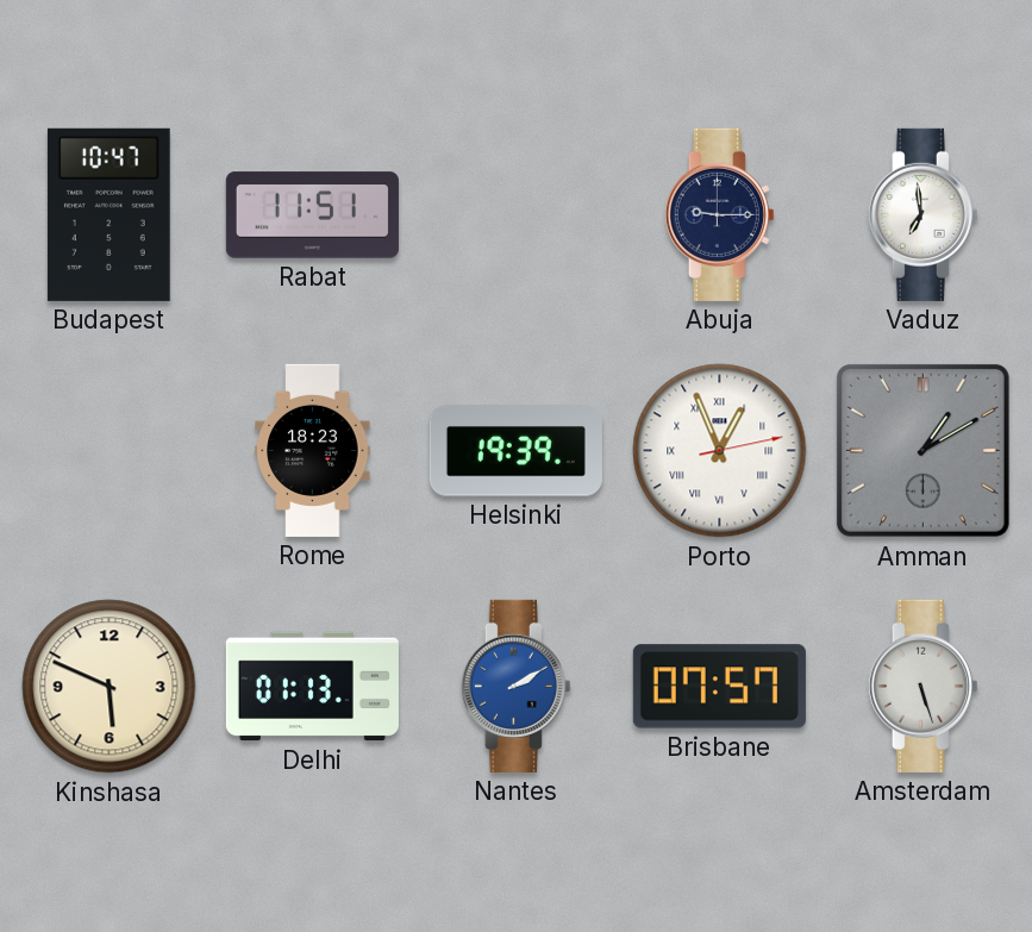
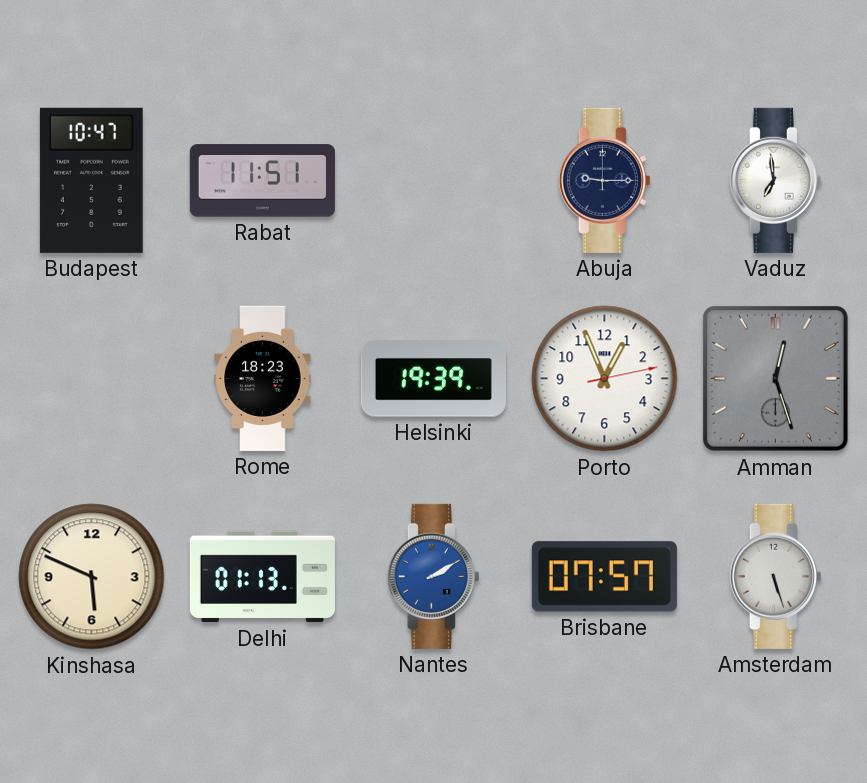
Porto numerals: Roman -> Arabic
Amman: 1:10 -> 12:27
